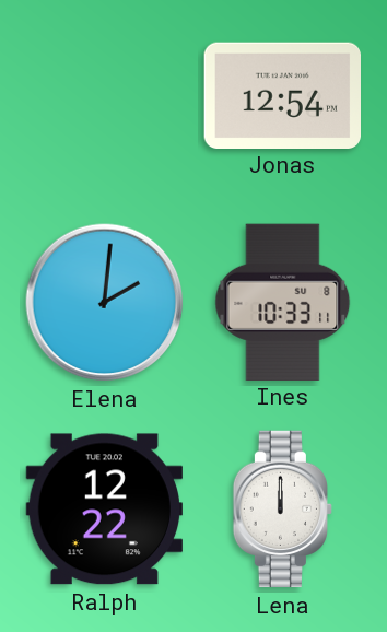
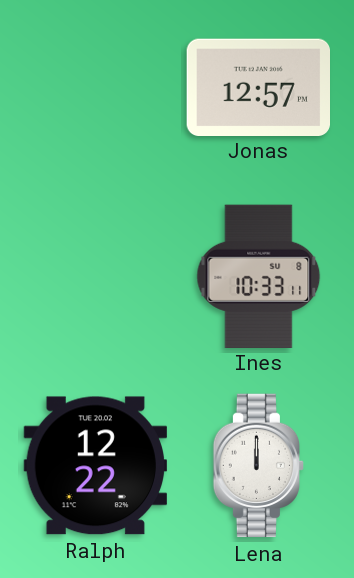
Jonas: 12:54 -> 12:57
Elena: 2:01 -> none
